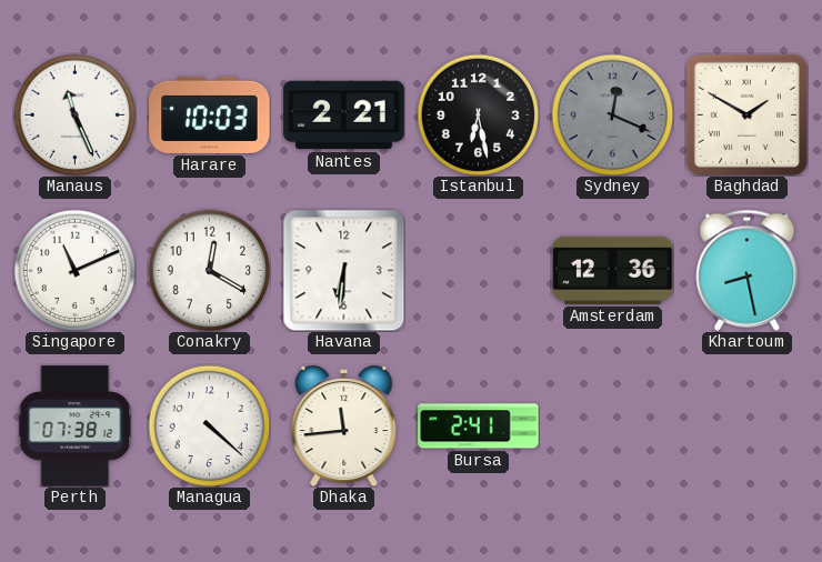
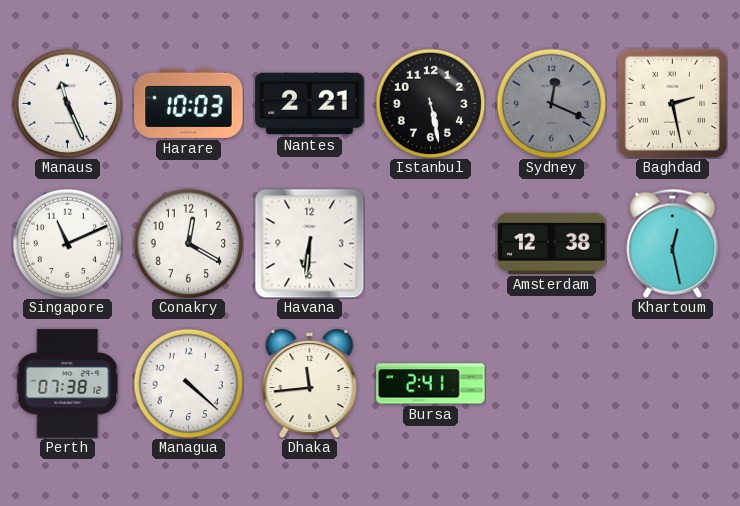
Istanbul: 6:28 -> 5:28
Baghdad: 1:50 -> 2:28
Amsterdam: 12:36 -> 12:38
Khartoum: 8:28 -> 12:28
